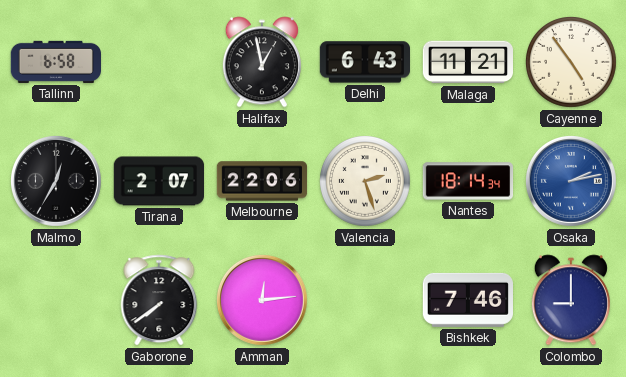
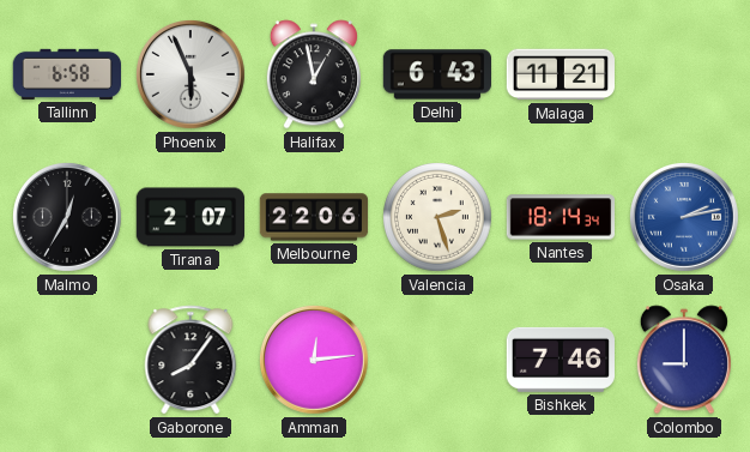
Phoenix: none -> 5:56
Cayenne: 4:54 -> none
Gaborone: 7:39 -> 8:06
